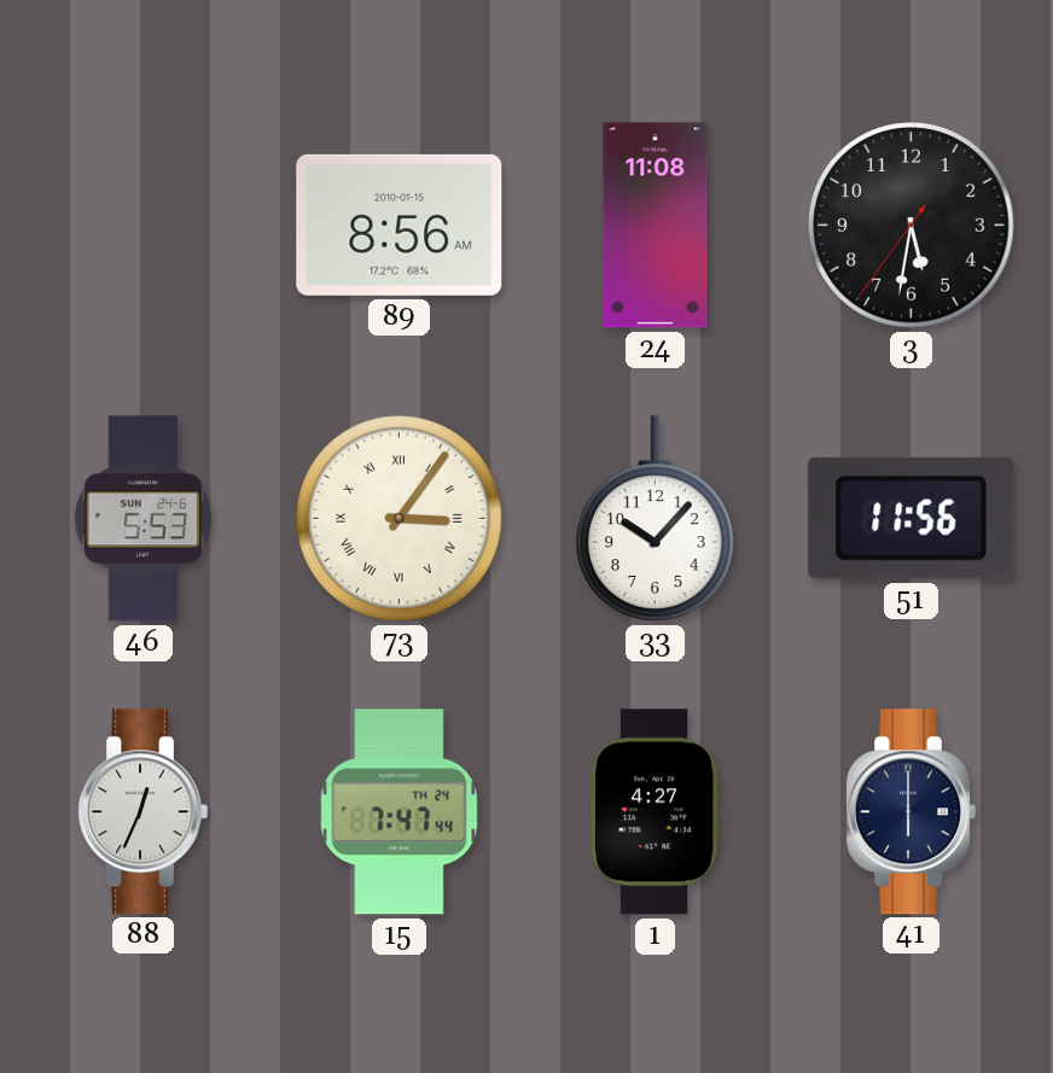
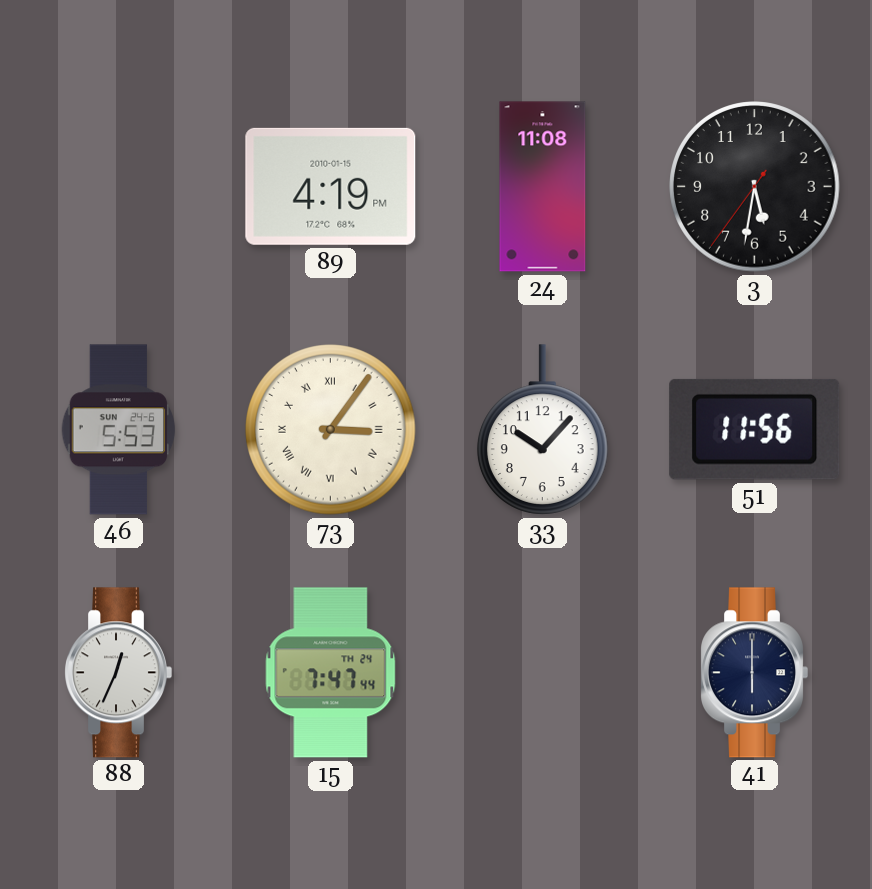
89: 8:56 -> 4:19
1: 4:27 -> none
